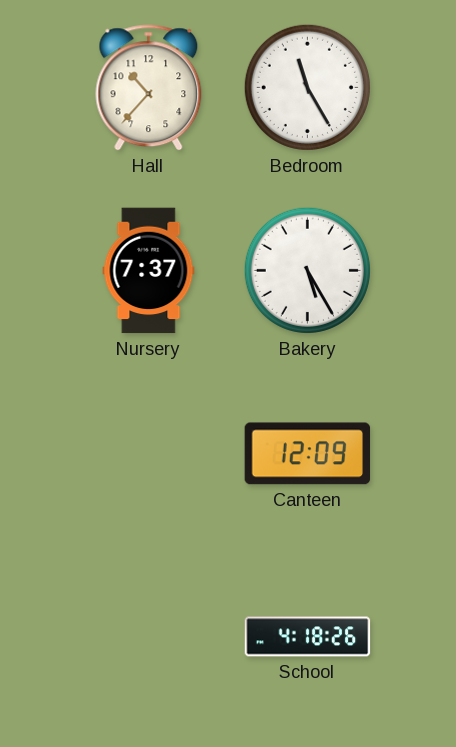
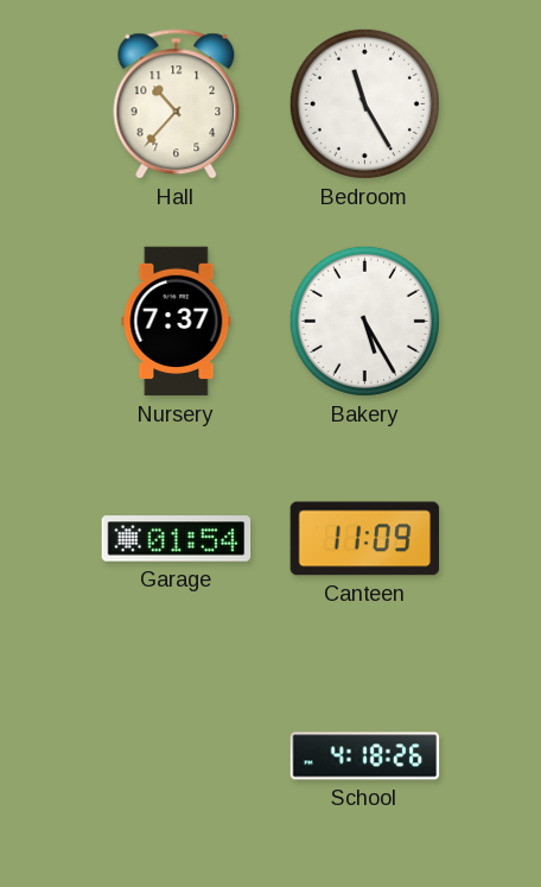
Garage: none -> 01:54
Canteen: 12:09 -> 11:09
